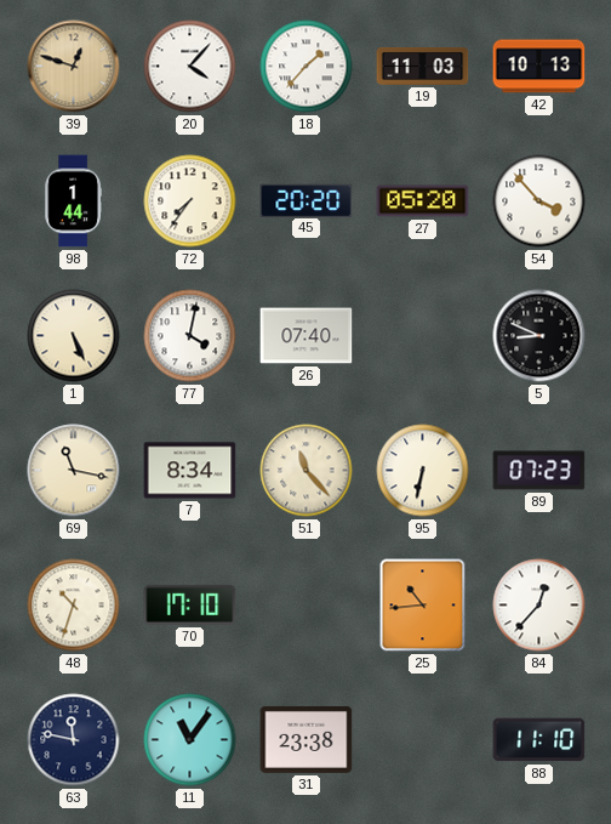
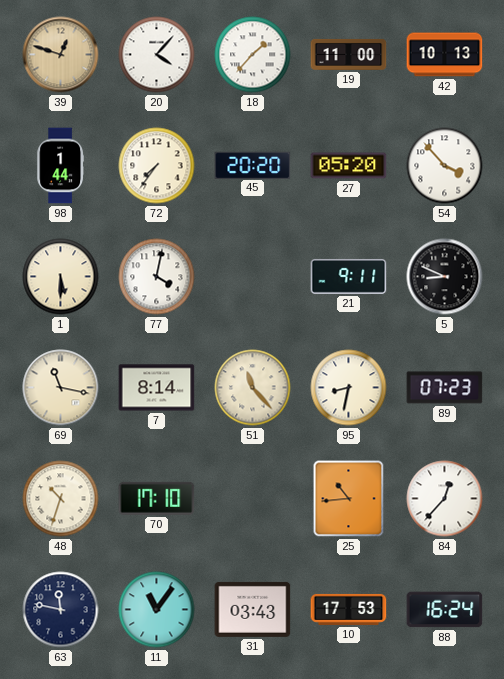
19: 11:03 -> 11:00
1: 5:26 -> 5:30
26: 07:40 -> none
21: none -> 9:11
7: 8:34 -> 8:14
95: 6:32 -> 8:32
31: 23:38 -> 03:43
10: none -> 17:53
88: 11:10 -> 16:24
